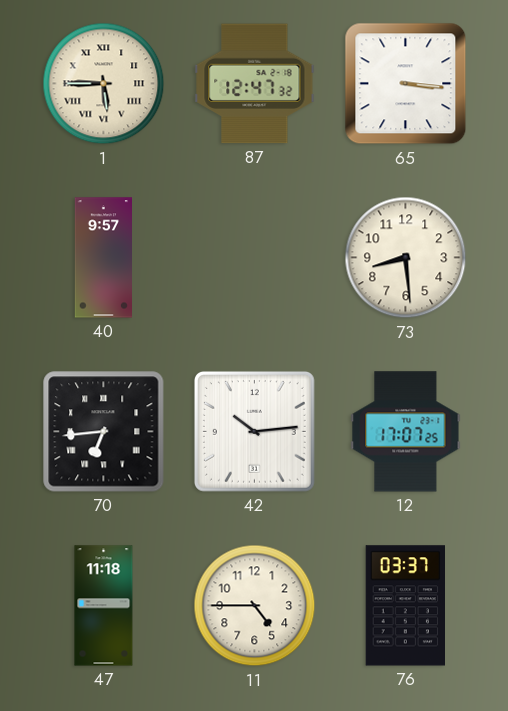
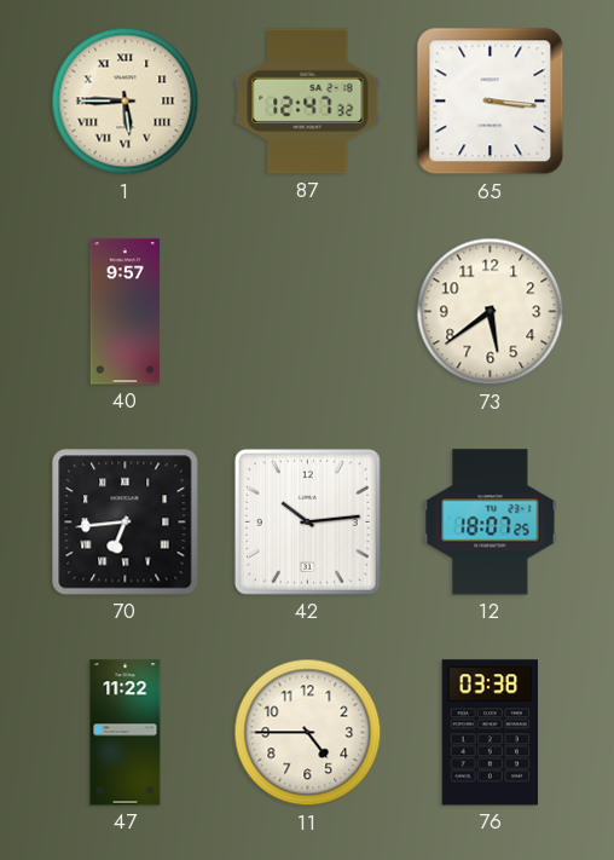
73: 8:29 -> 5:39
12: 17:07 -> 18:07
47: 11:18 -> 11:22
76: 03:37 -> 03:38
